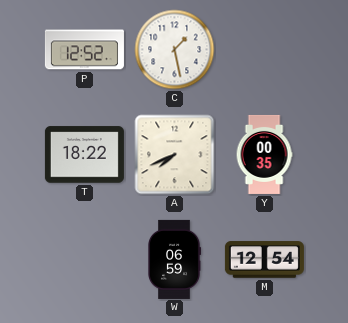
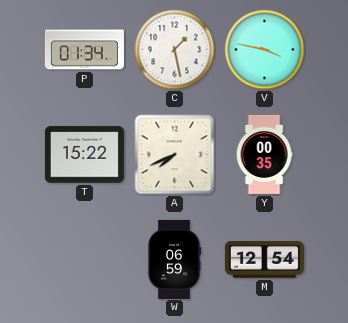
P: 12:52 -> 01:34
V: none -> 3:47
T: 18:22 -> 15:22
